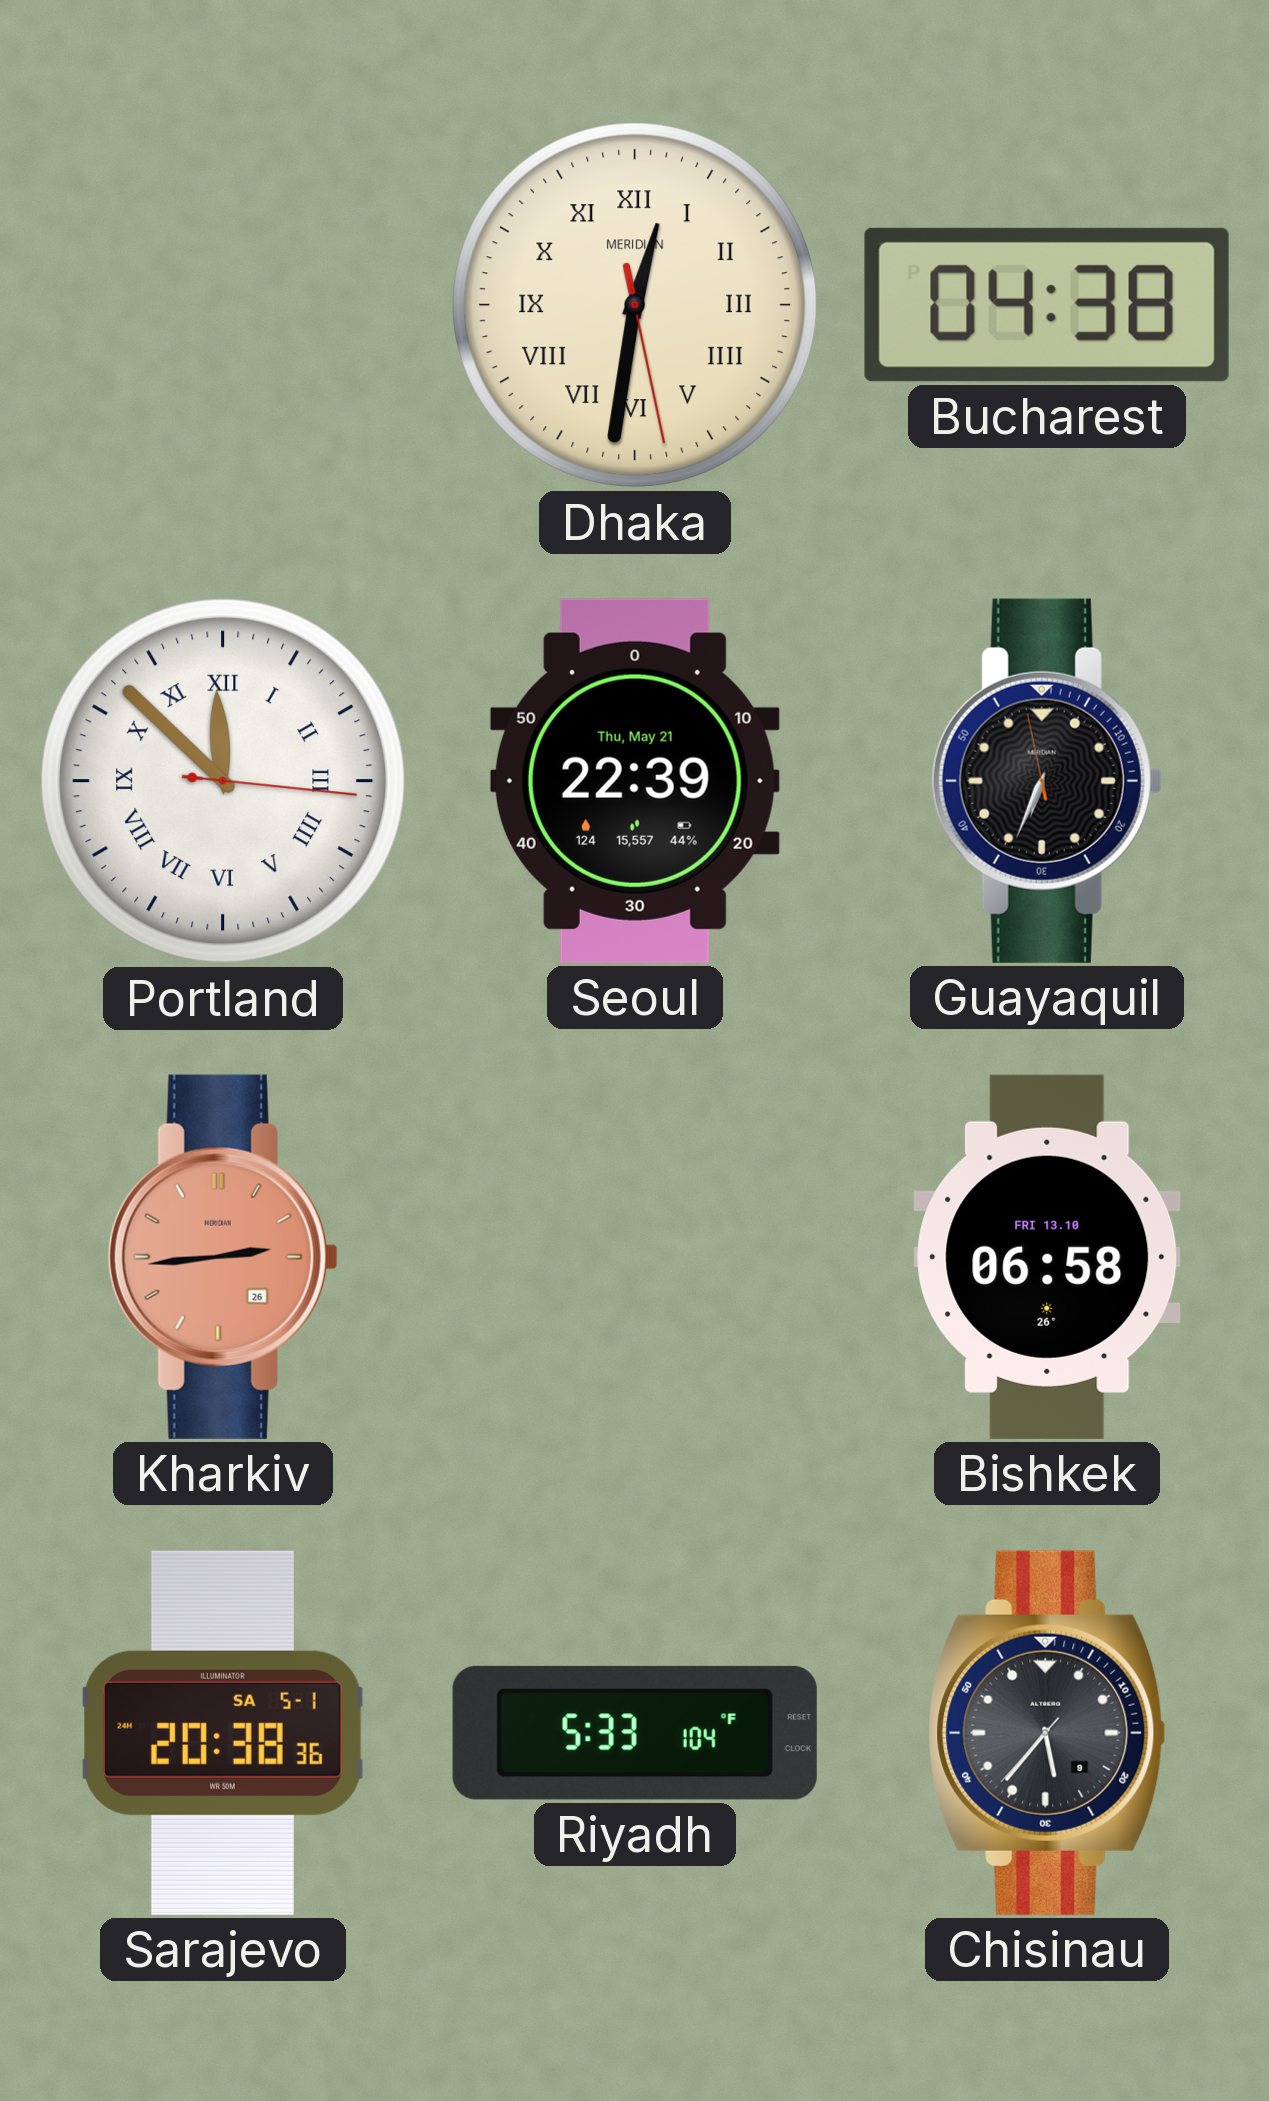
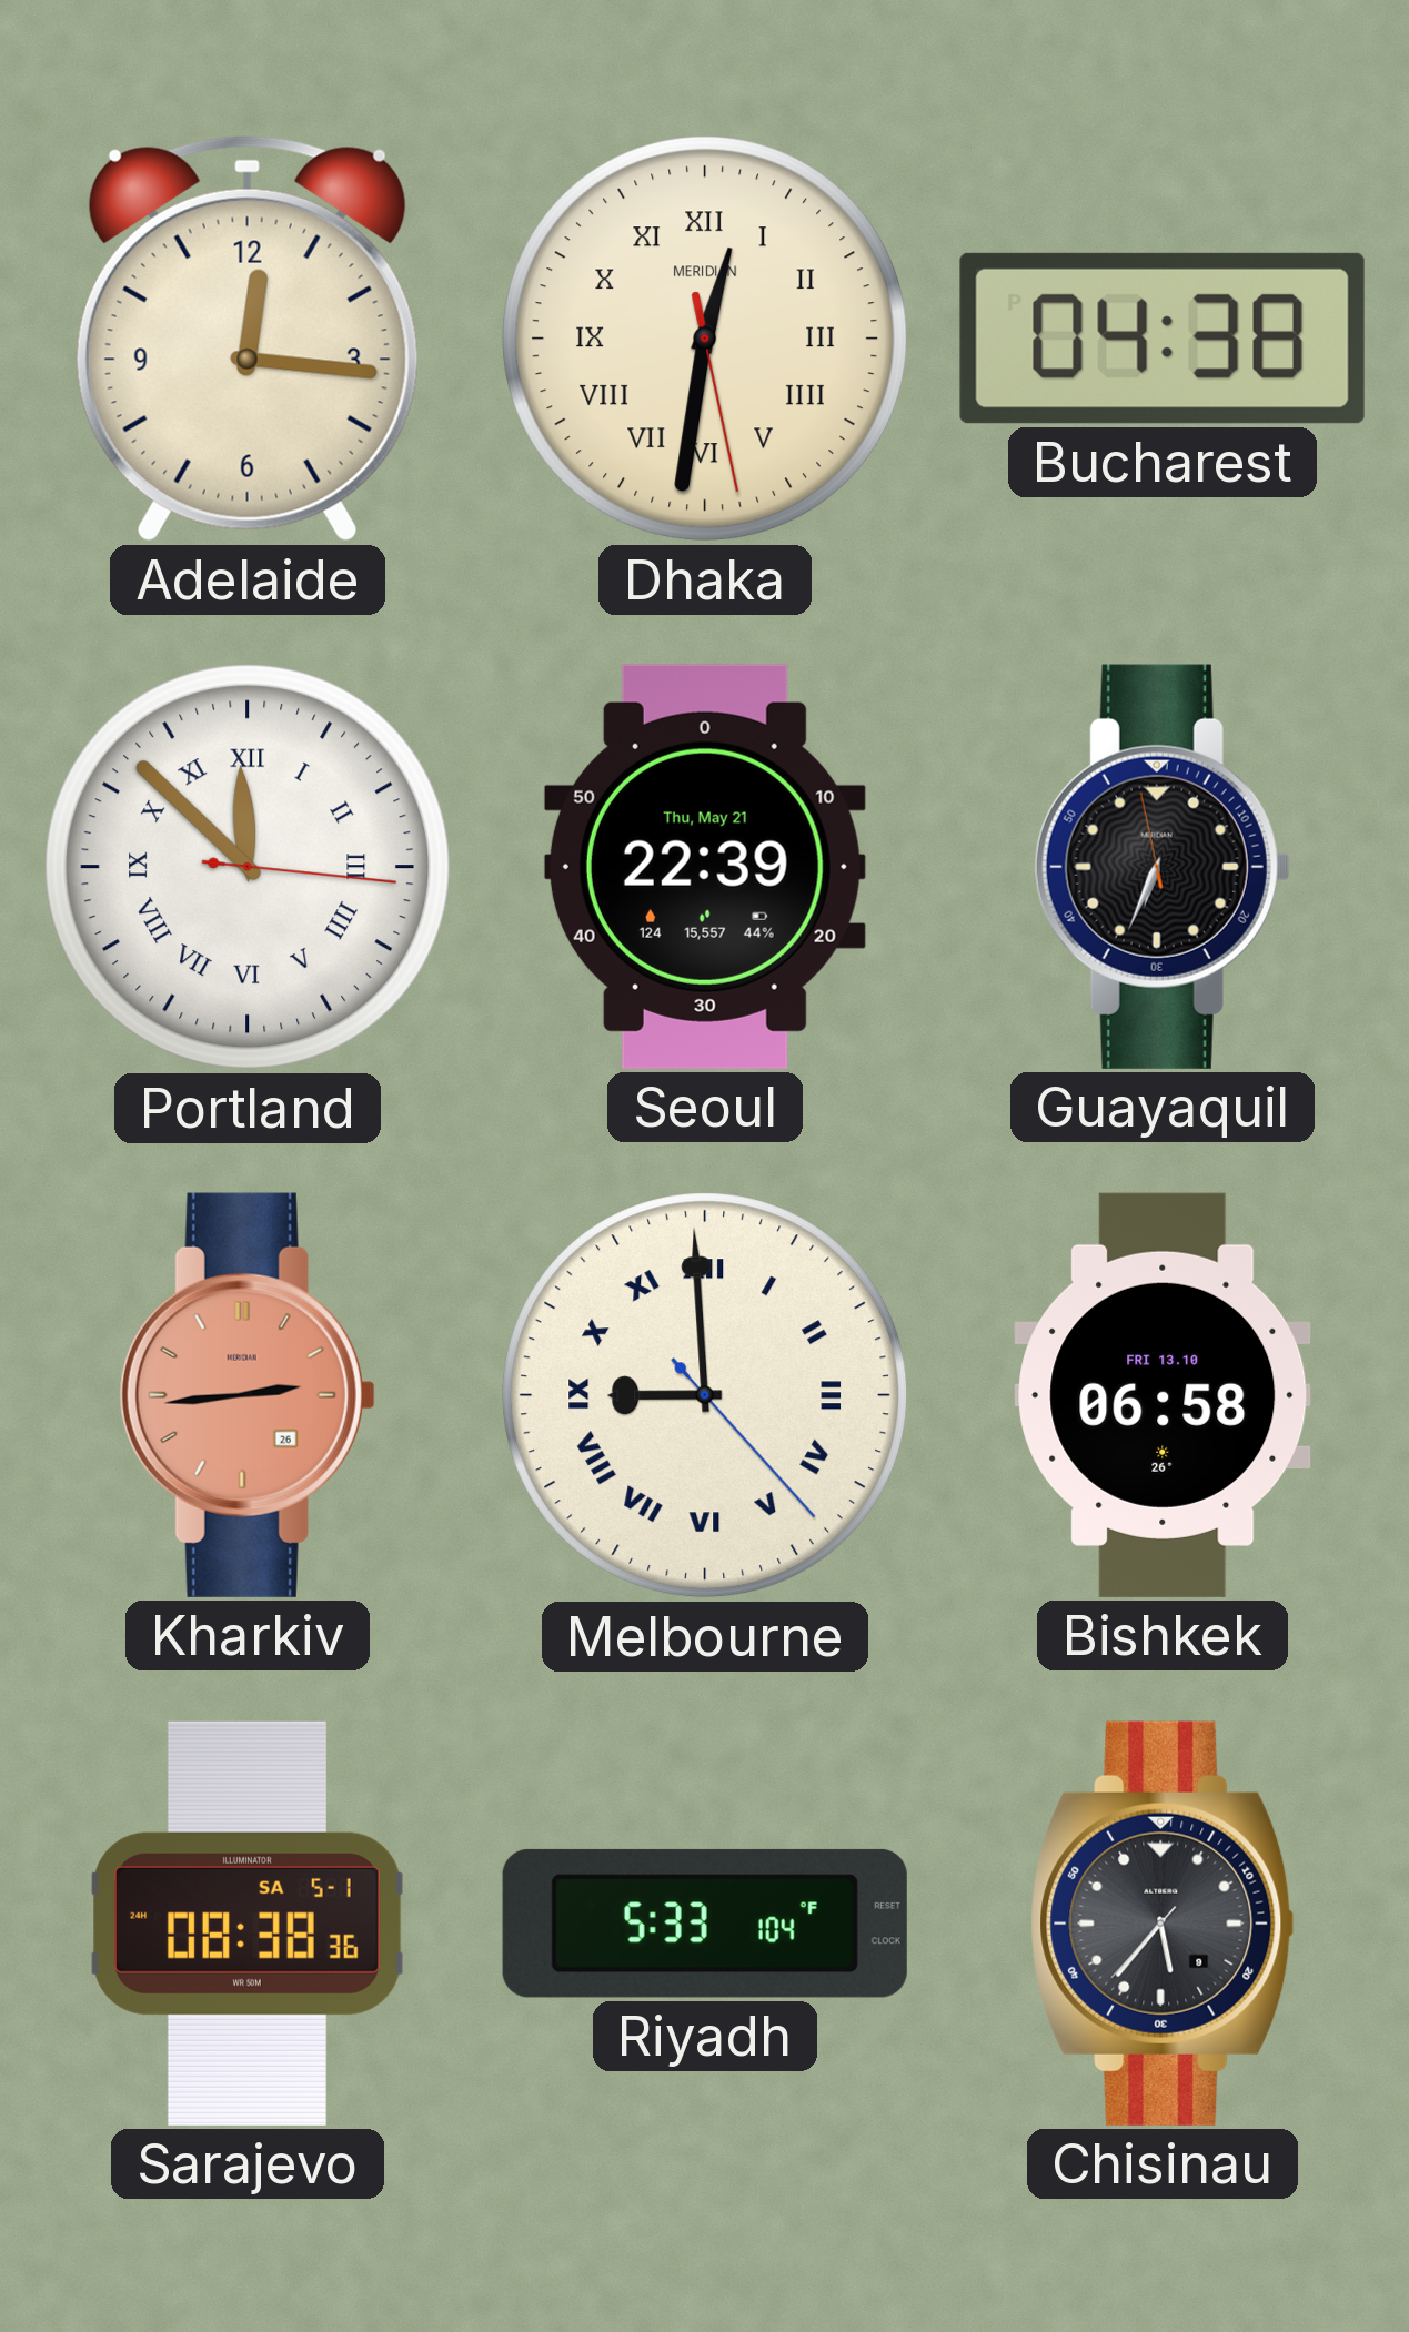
Adelaide: none -> 12:16
Melbourne: none -> 8:59
Sarajevo: 20:38 -> 08:38
